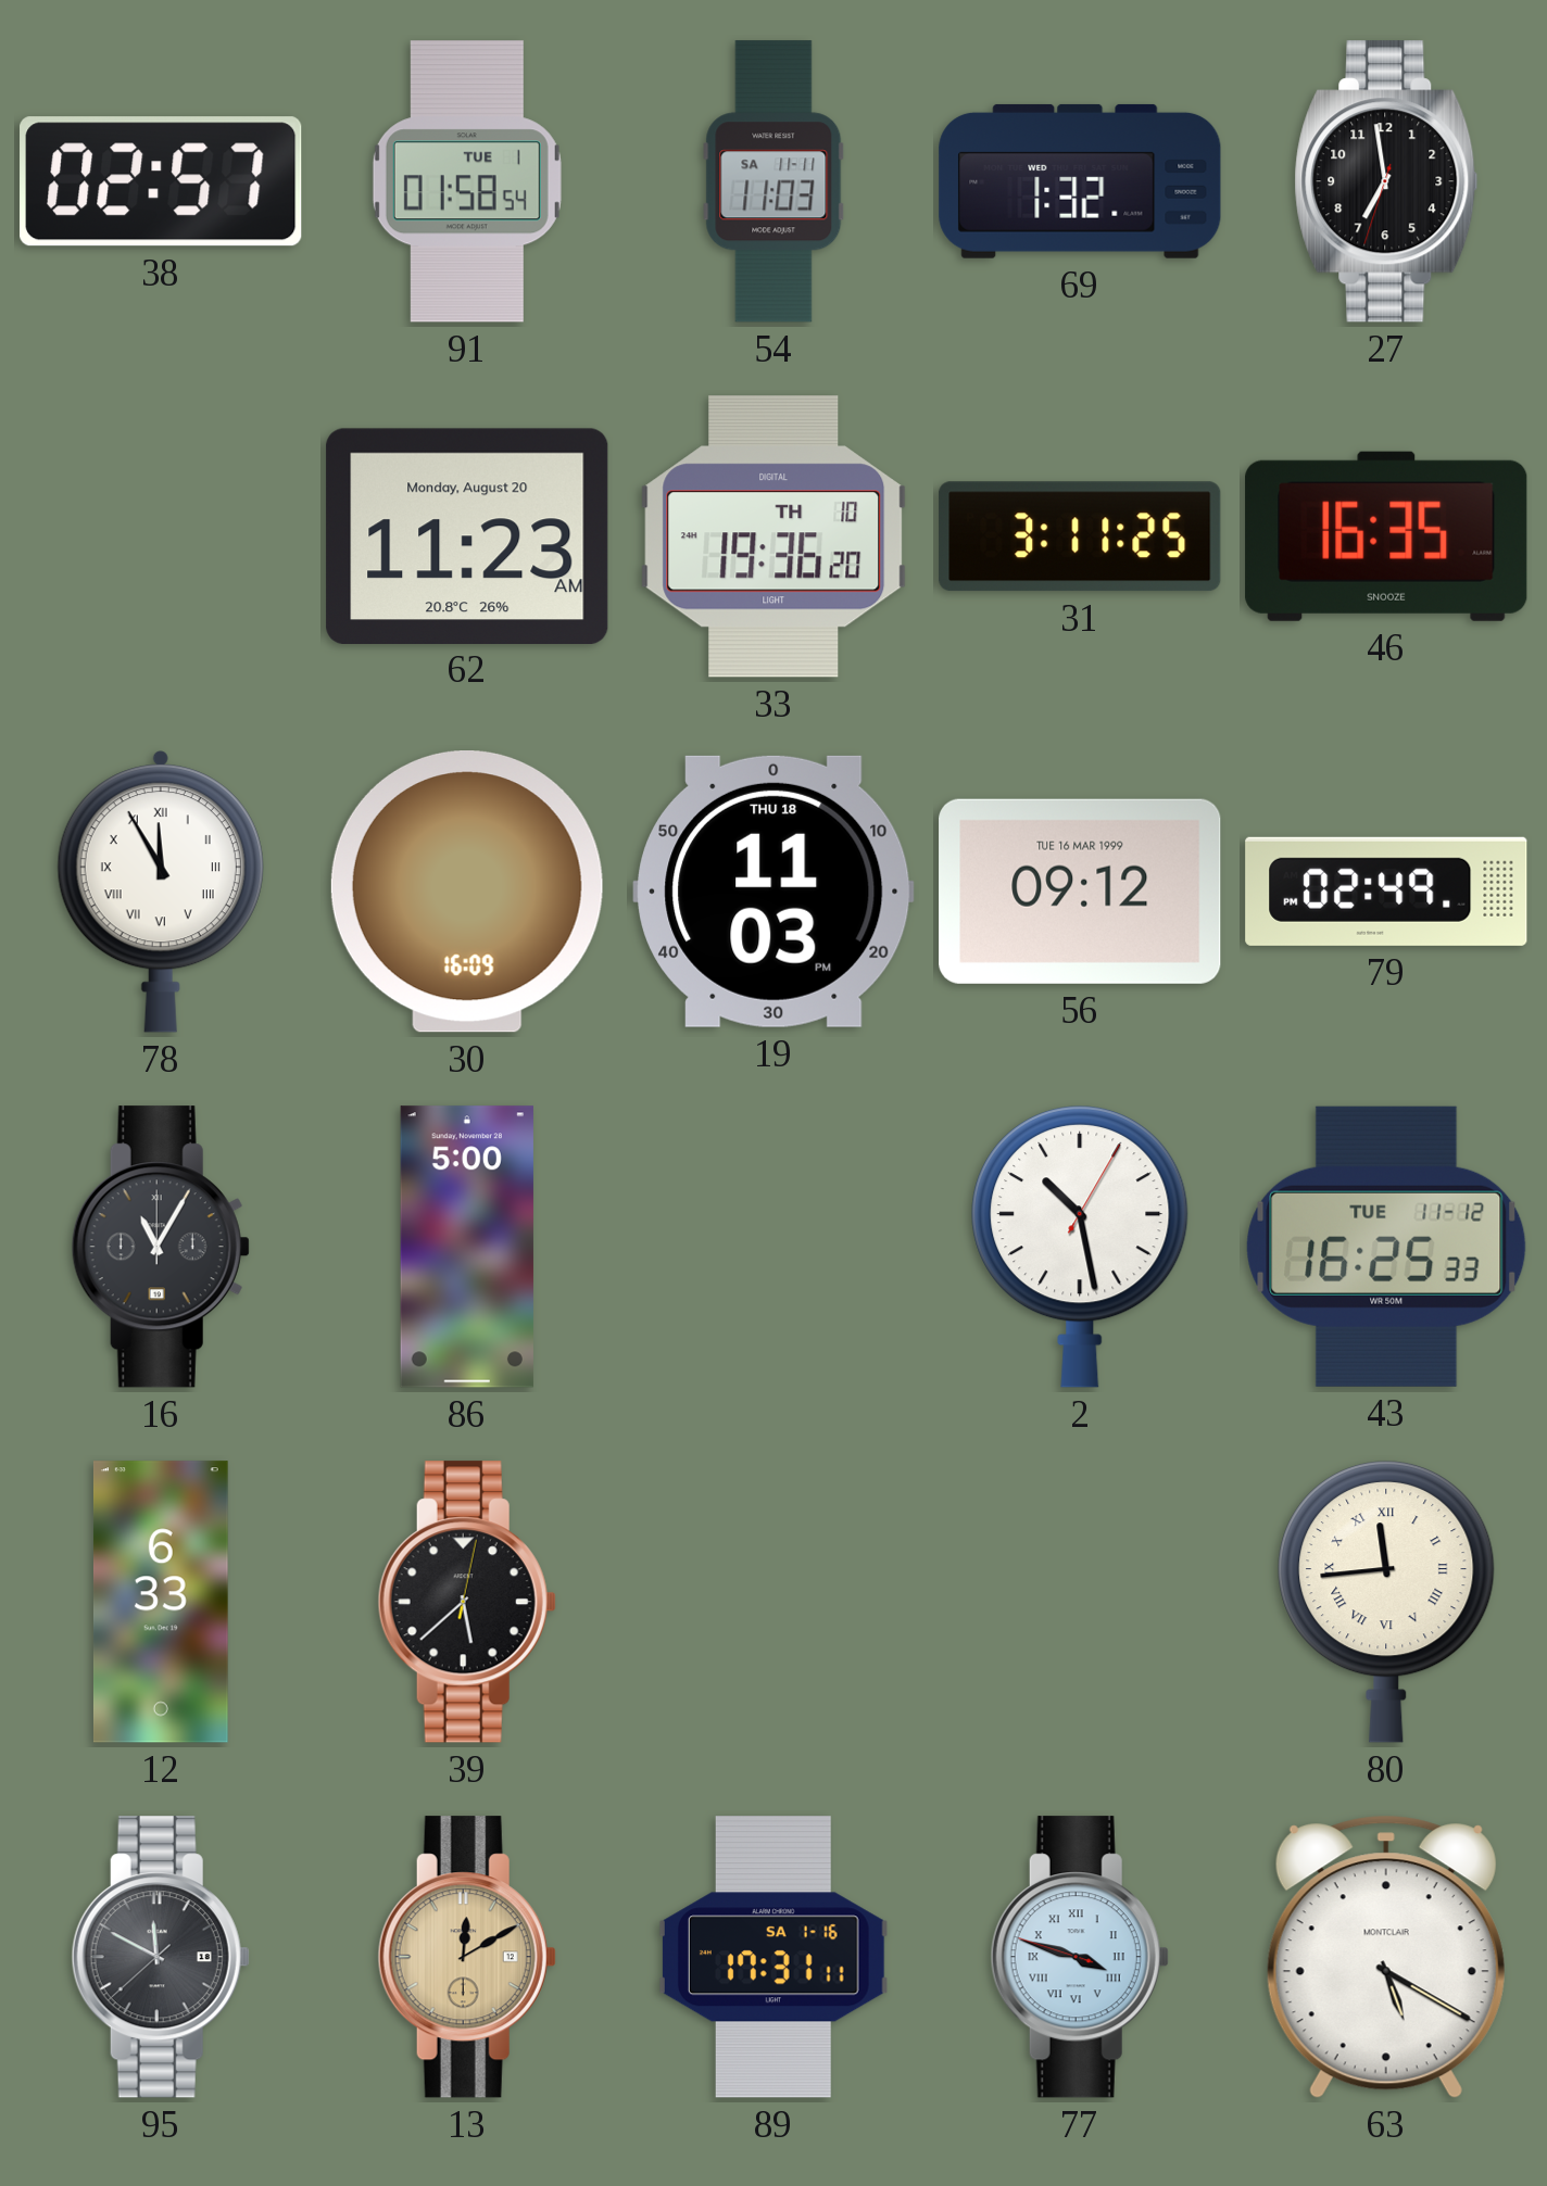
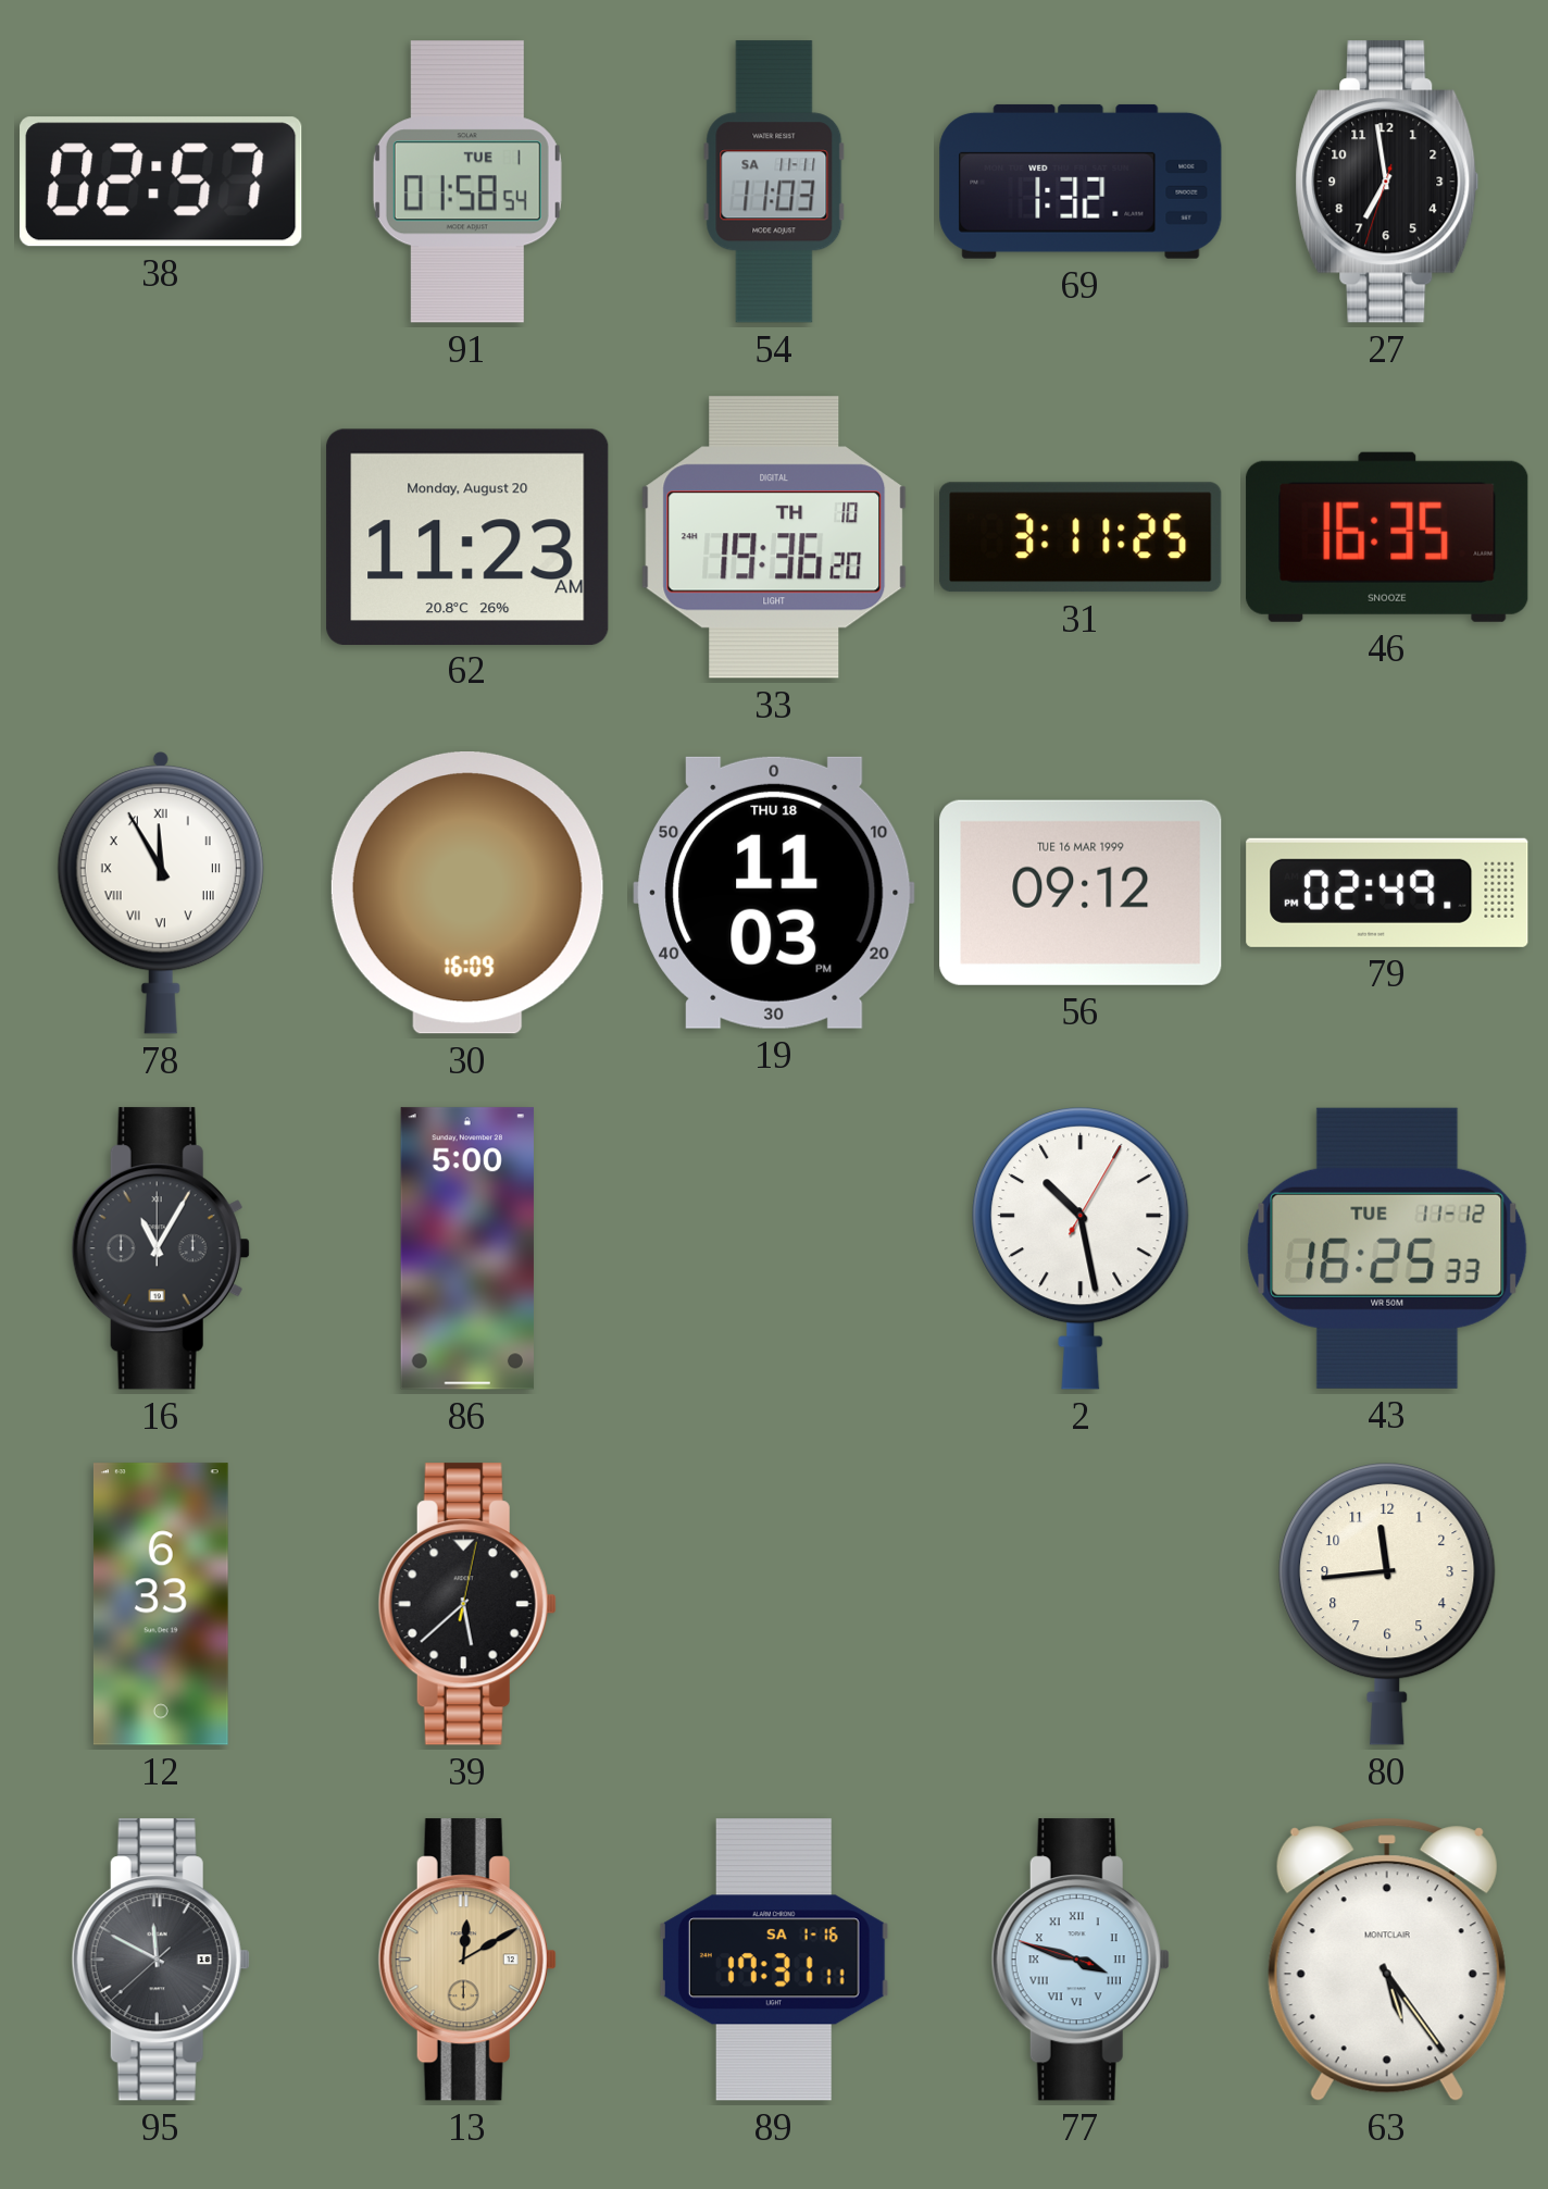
80 numerals: Roman -> Arabic
63: 5:20 -> 5:24
